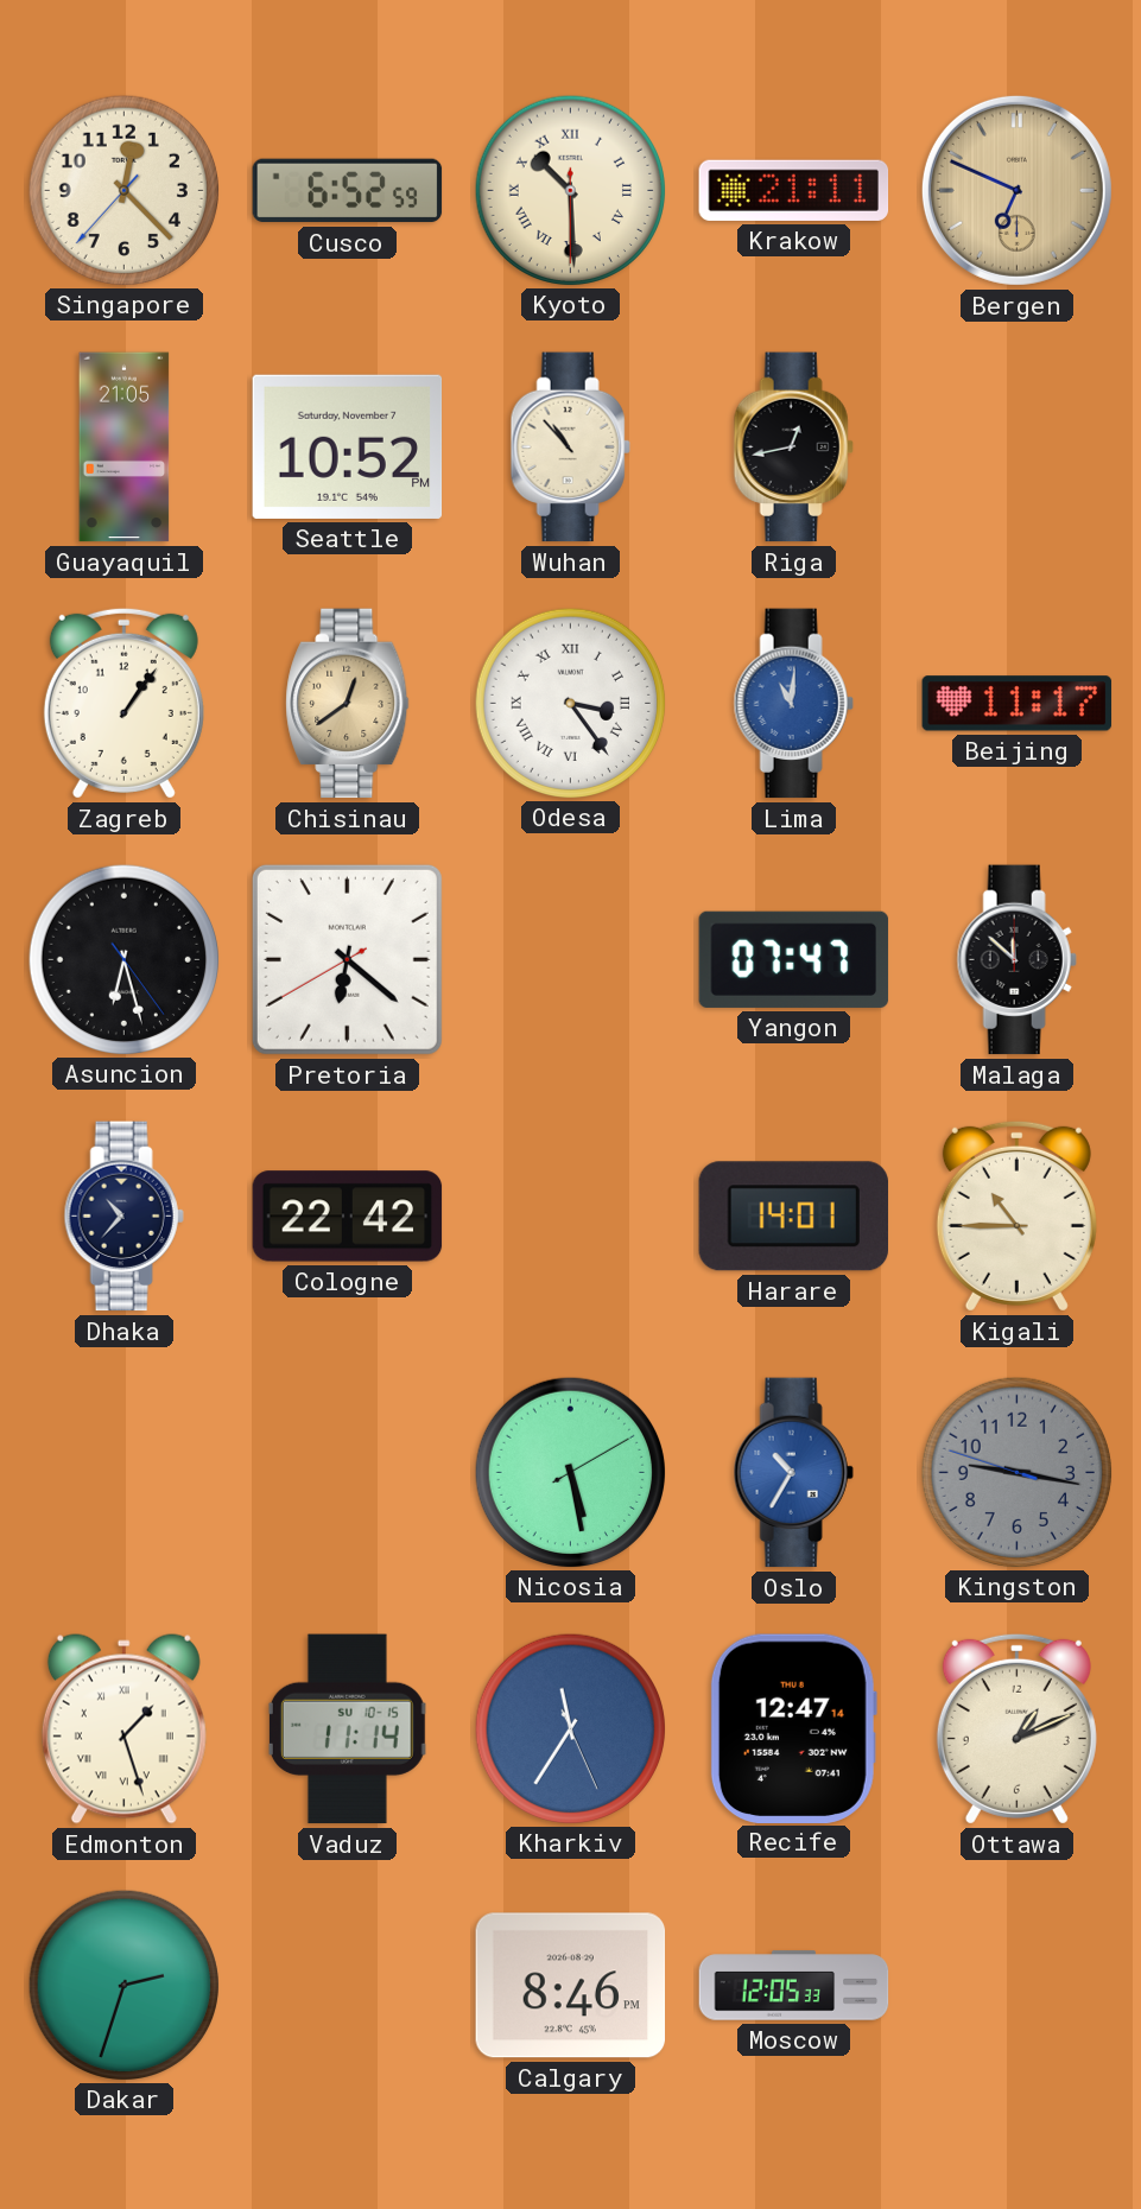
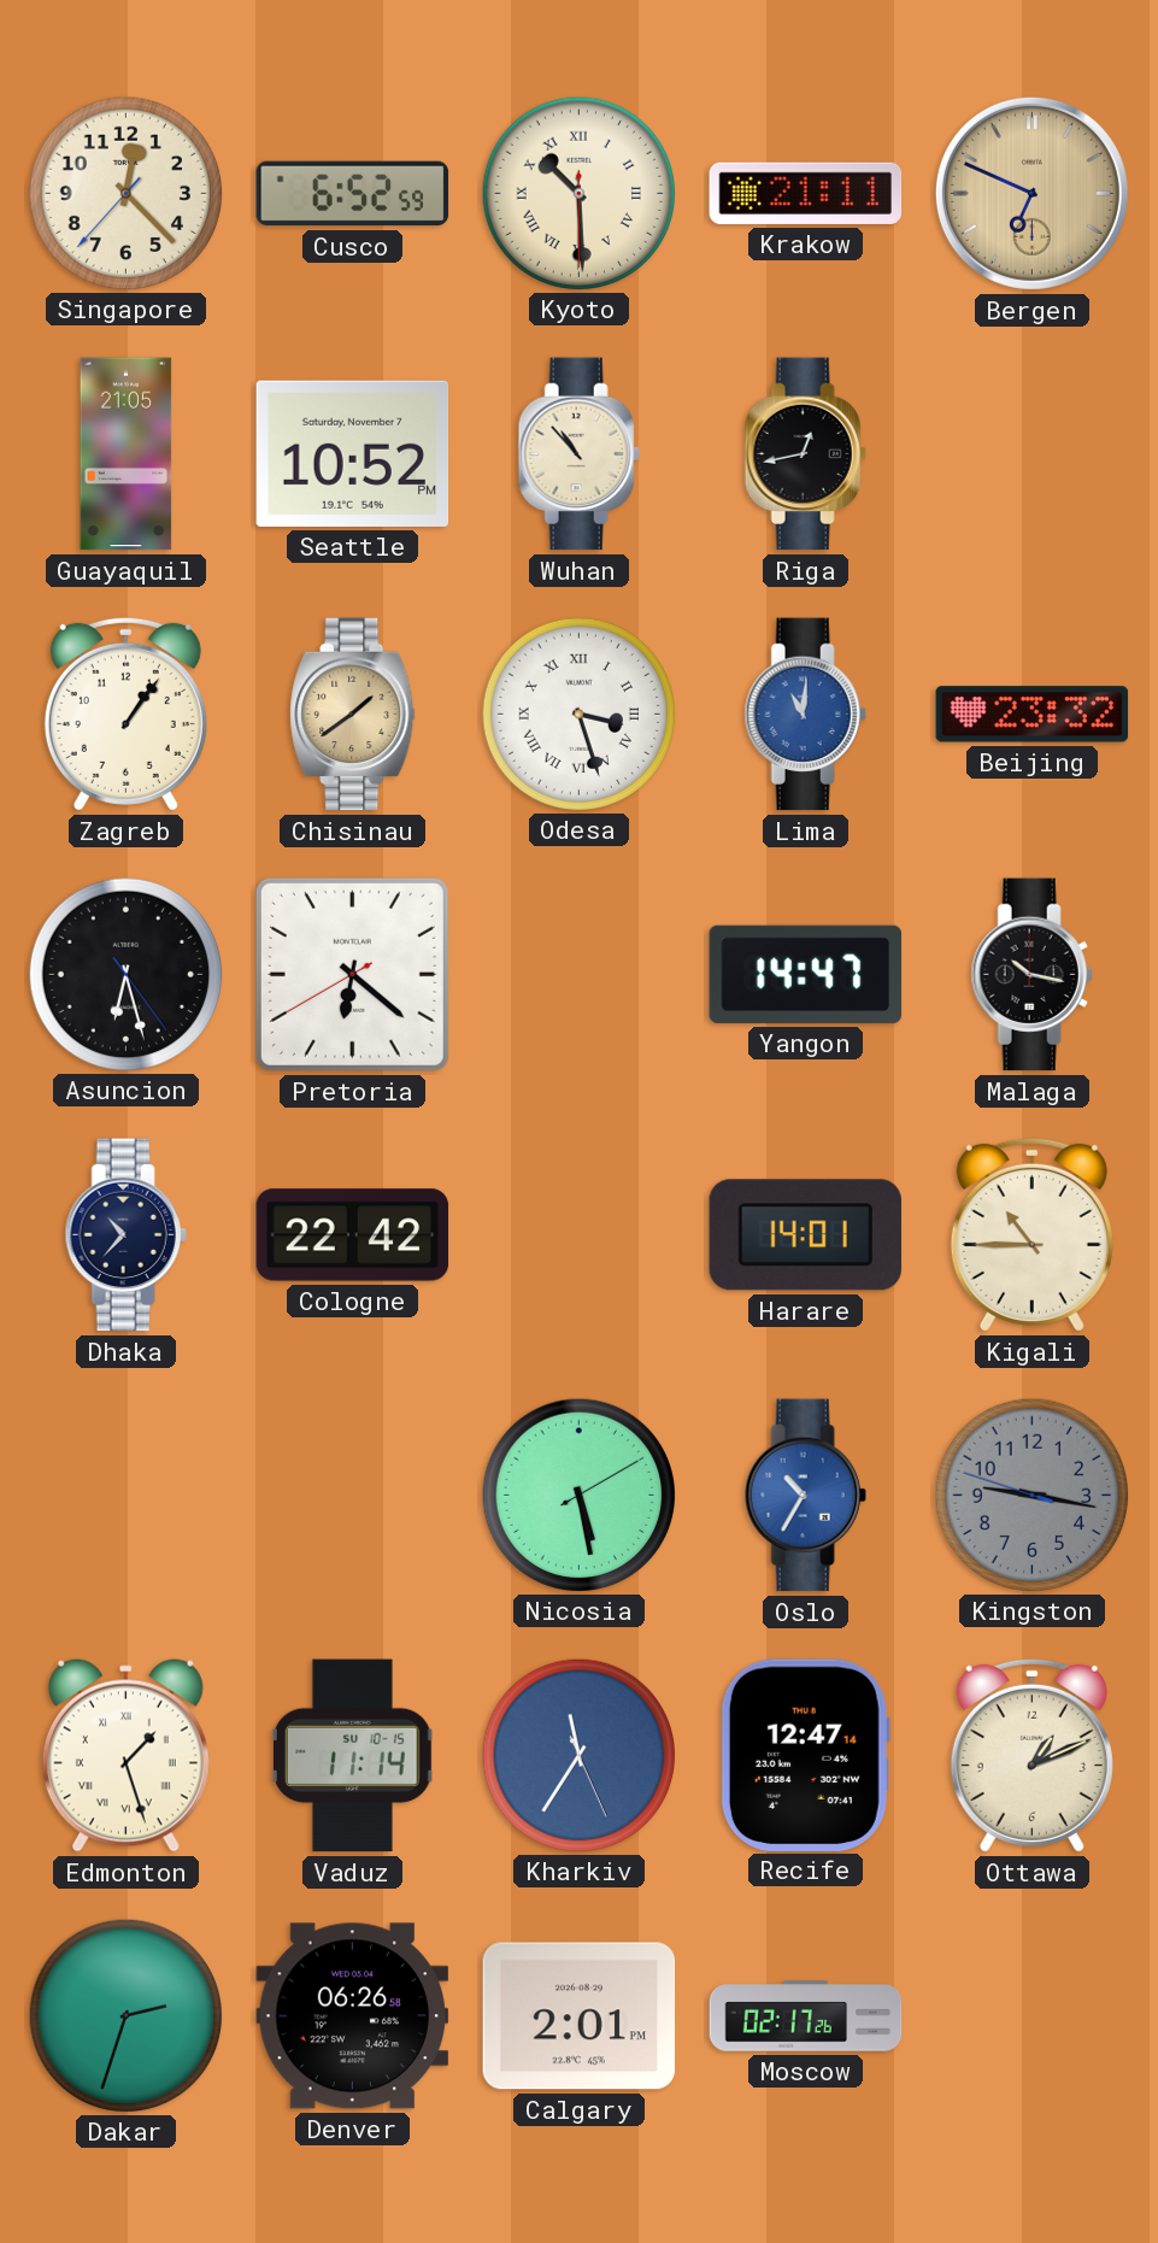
Chisinau: 12:39 -> 1:39
Odesa: 3:24 -> 3:27
Beijing: 11:17 -> 23:32
Yangon: 07:47 -> 14:47
Malaga: 11:52 -> 10:17
Denver: none -> 06:26
Calgary: 8:46 -> 2:01
Moscow: 12:05 -> 02:17
